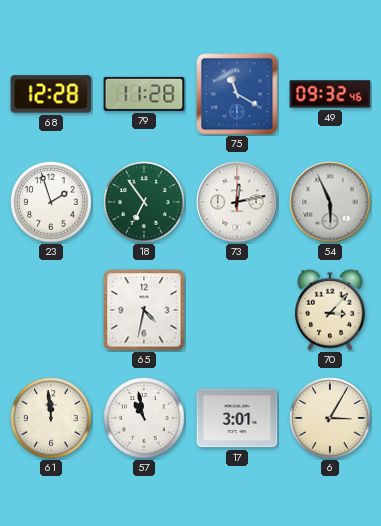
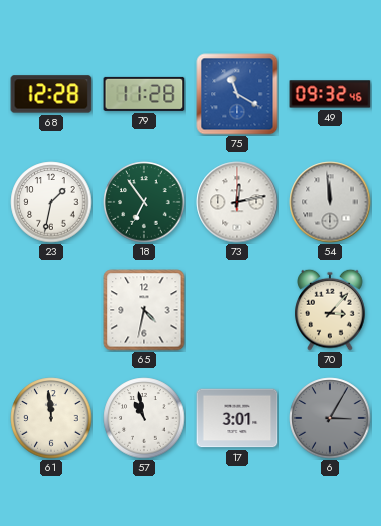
23: 1:57 -> 1:32
54: 5:56 -> 11:59
6 dial: cream -> grey
